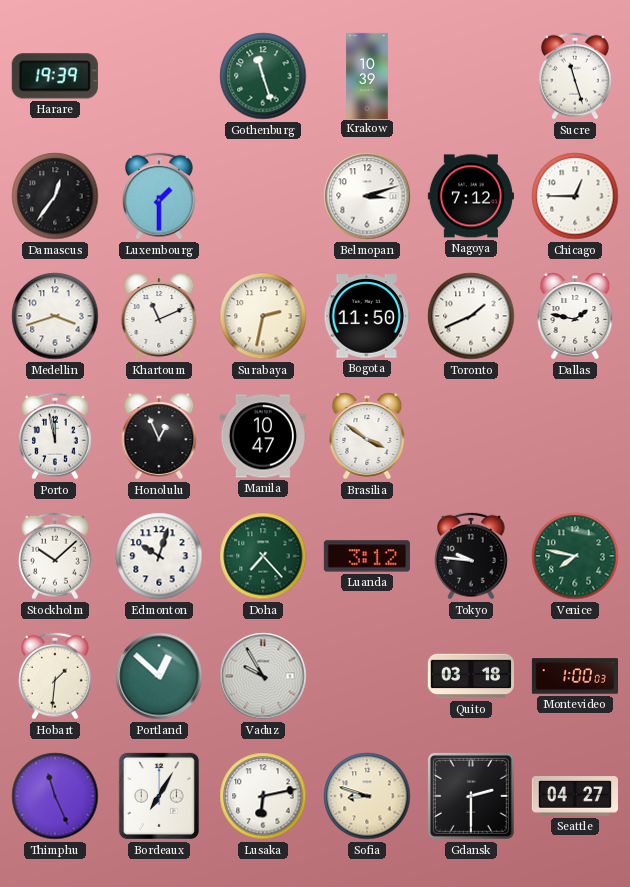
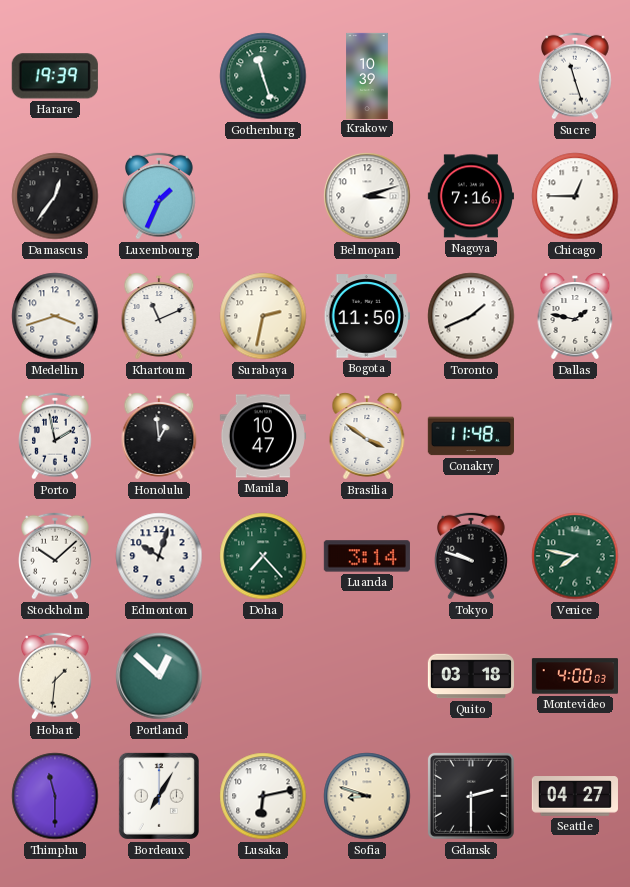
Luxembourg: 1:30 -> 1:34
Nagoya: 7:12 -> 7:16
Porto: 11:58 -> 1:58
Honolulu: 12:56 -> 12:59
Conakry: none -> 11:48
Luanda: 3:12 -> 3:14
Tokyo: 9:46 -> 9:48
Vaduz: 9:55 -> none
Montevideo: 1:00 -> 4:00
Thimphu: 11:26 -> 11:30
